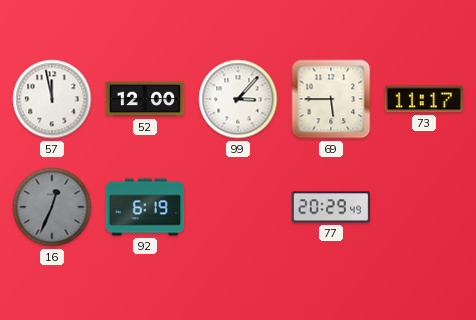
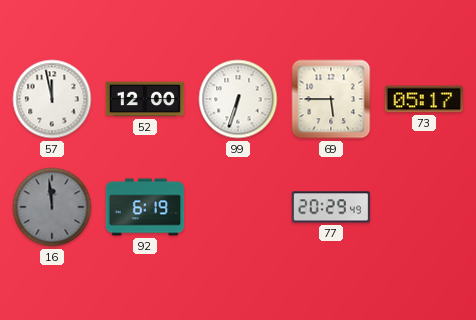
99: 3:07 -> 6:33
73: 11:17 -> 05:17
16: 12:34 -> 11:59
